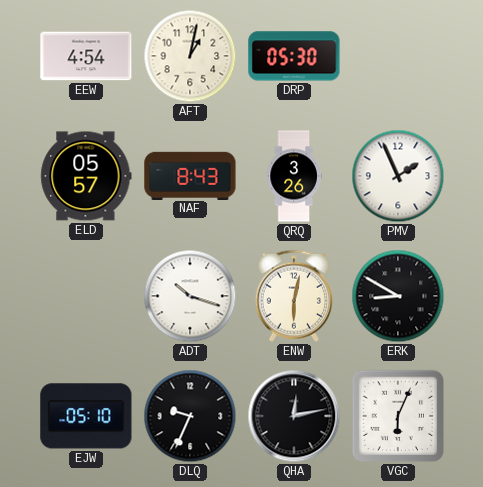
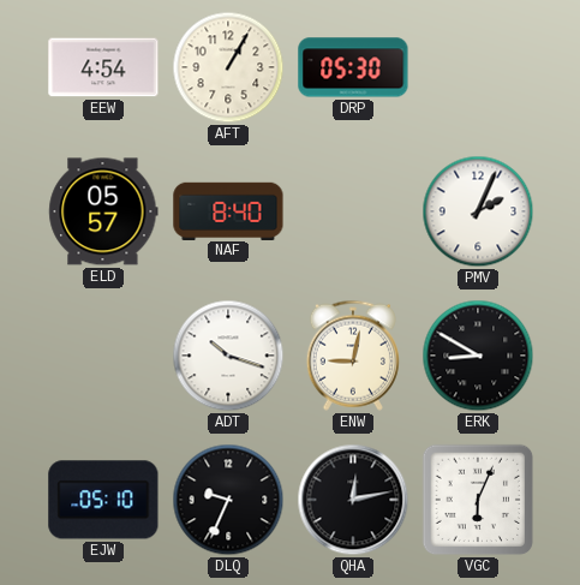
AFT: 1:02 -> 1:05
NAF: 8:43 -> 8:40
QRQ: 3:26 -> none
PMV: 1:56 -> 2:04
ENW: 6:02 -> 9:02
